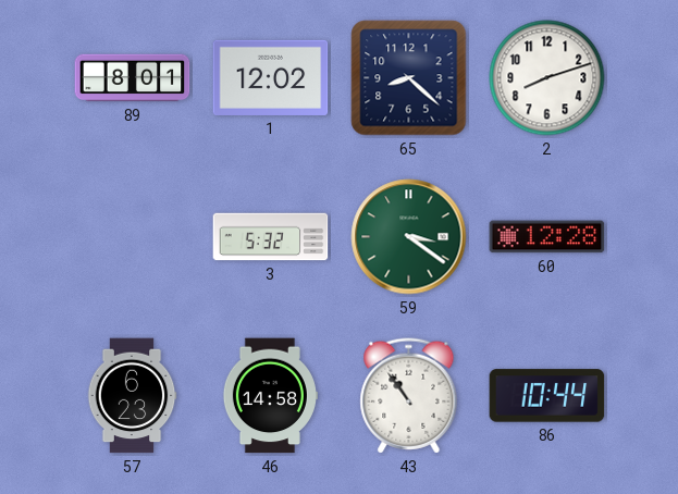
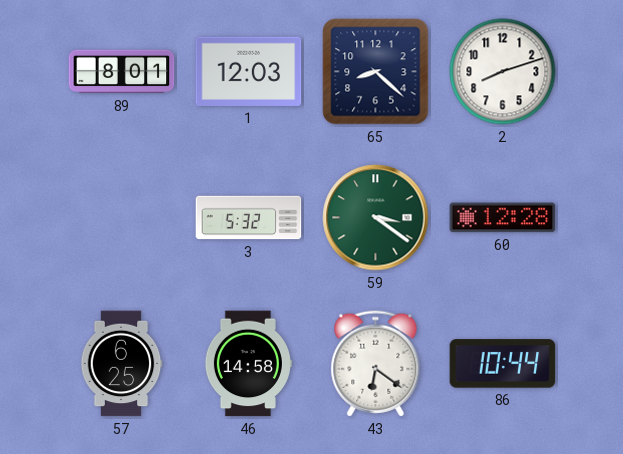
1: 12:02 -> 12:03
57: 6:23 -> 6:25
43: 10:54 -> 6:21
